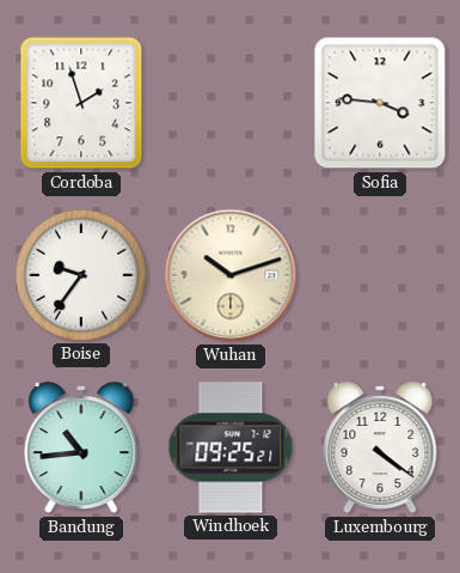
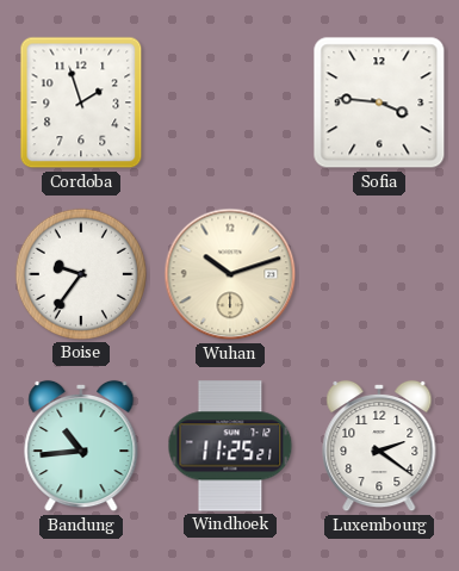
Windhoek: 09:25 -> 11:25
Luxembourg: 4:21 -> 2:21
